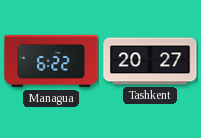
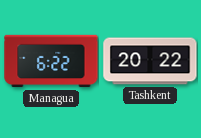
Tashkent: 20:27 -> 20:22
